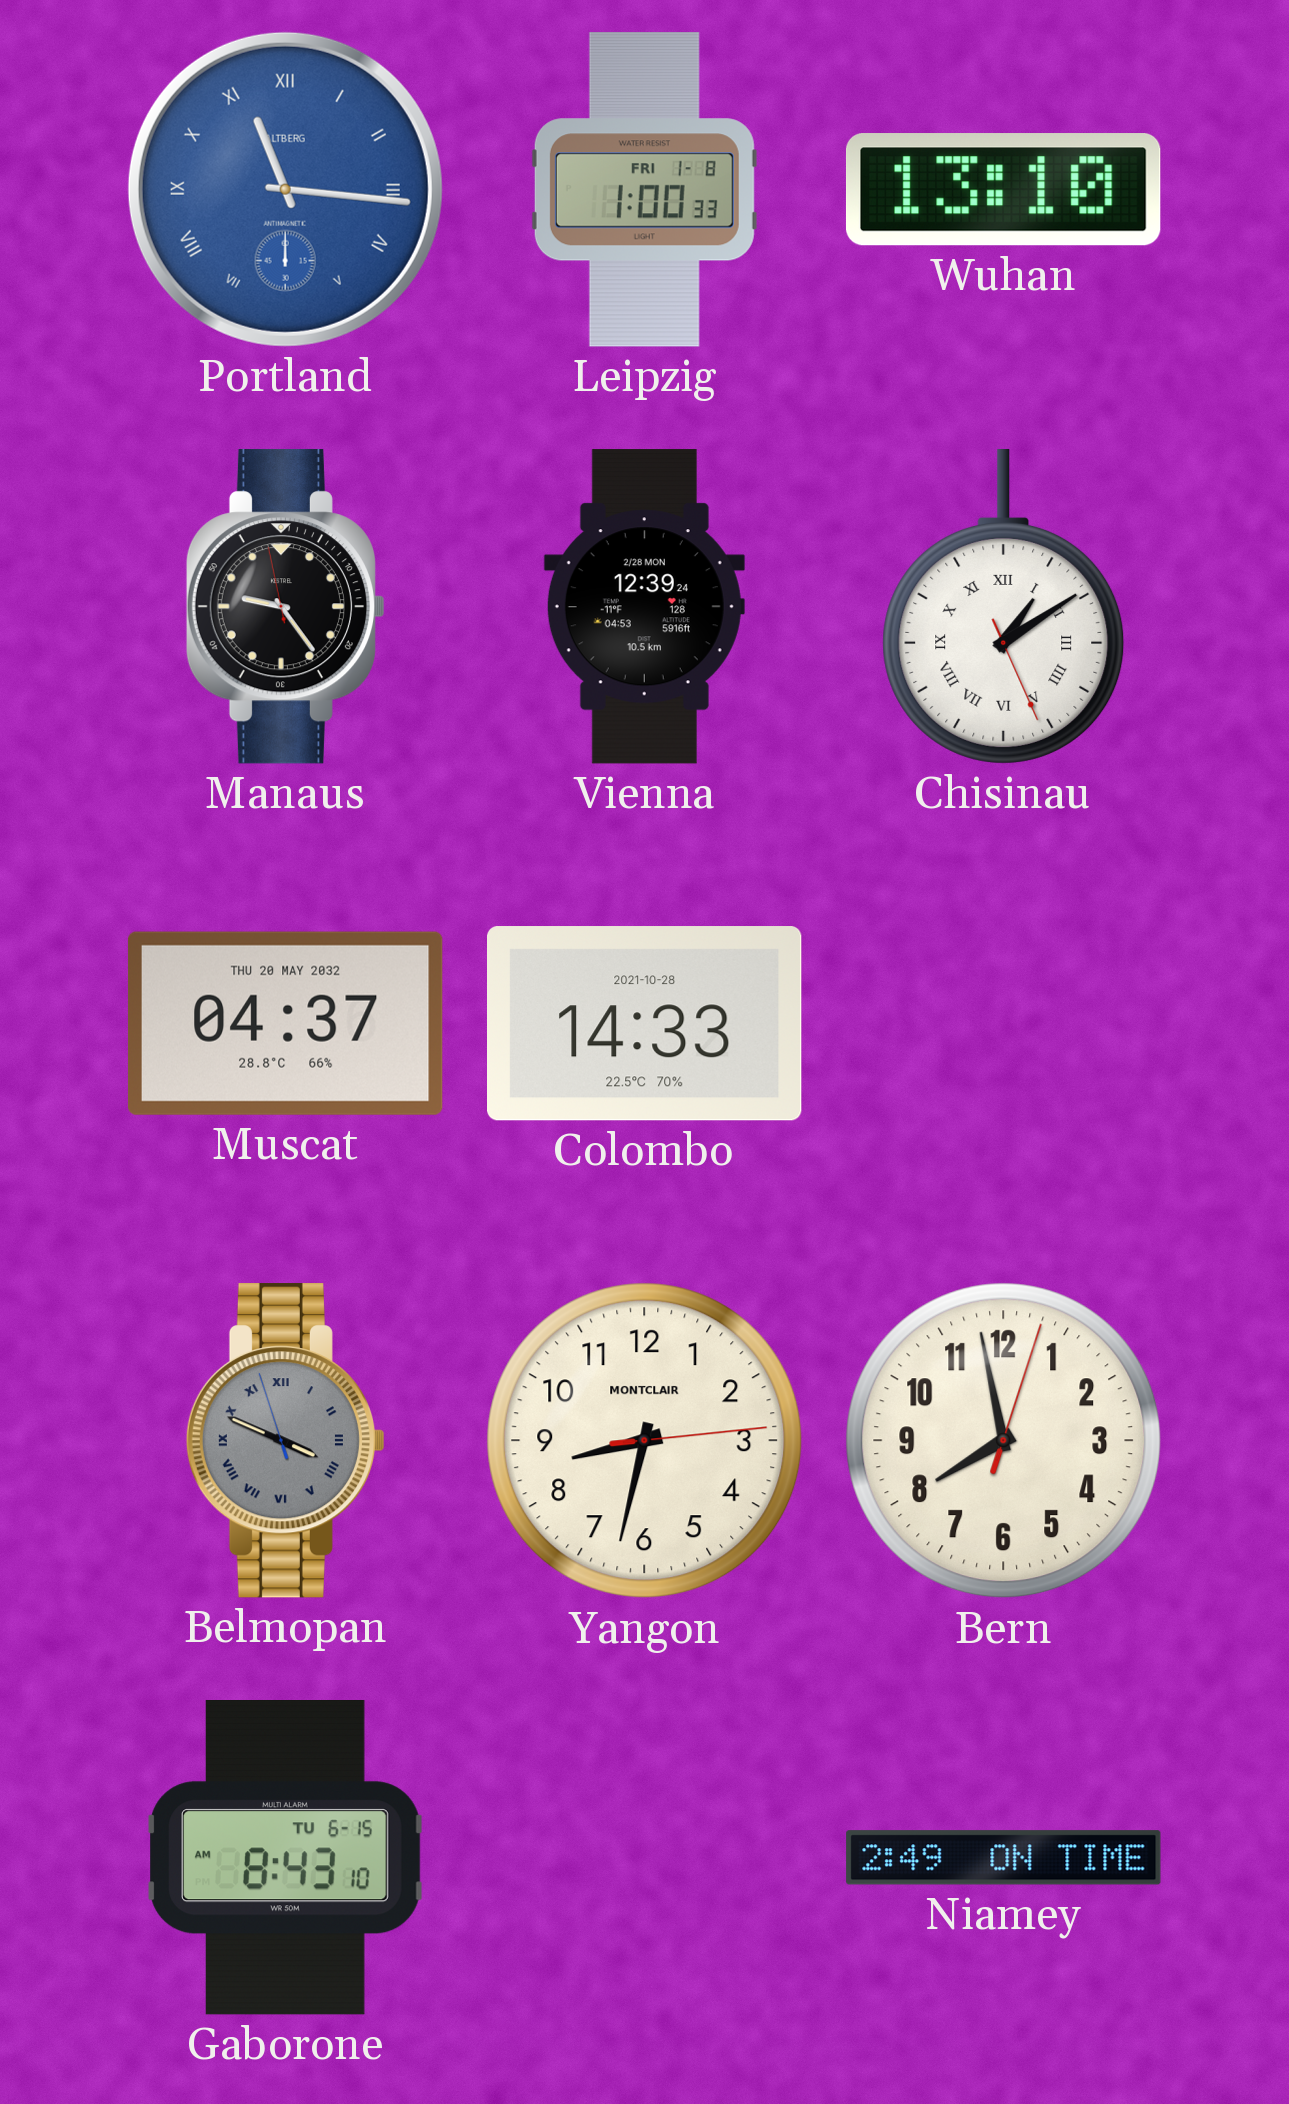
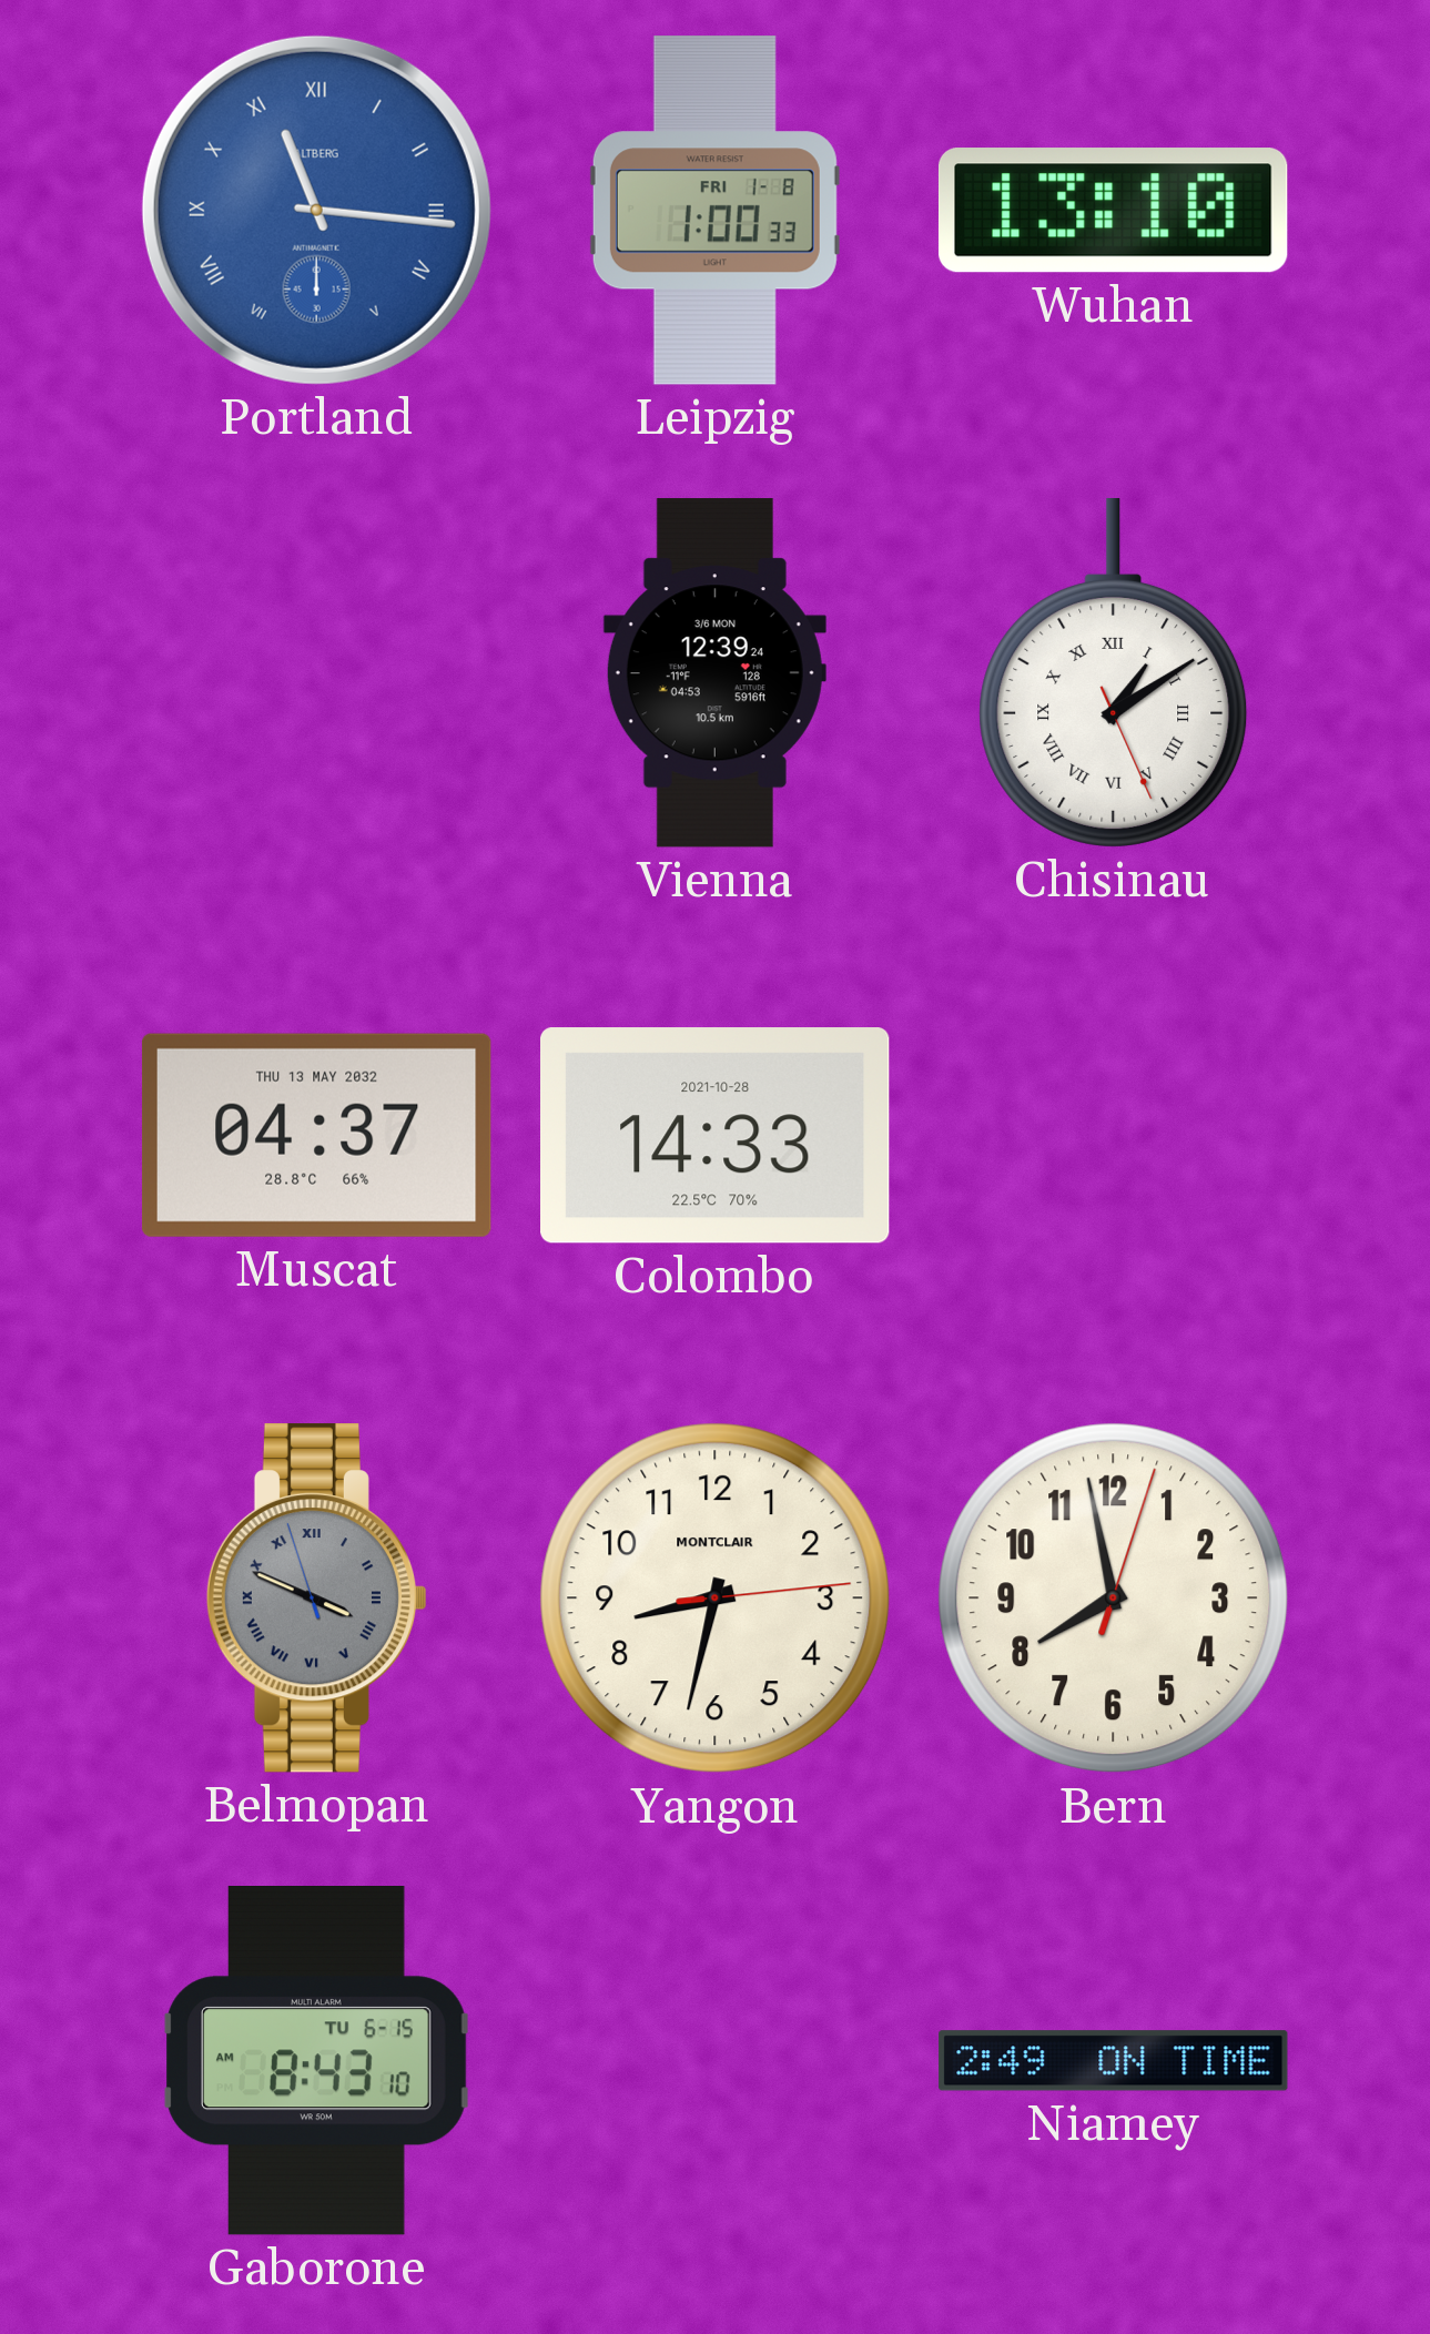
Manaus: 9:23 -> none
Vienna date: 2/28 MON -> 3/6 MON
Muscat date: THU 20 MAY 2032 -> THU 13 MAY 2032
